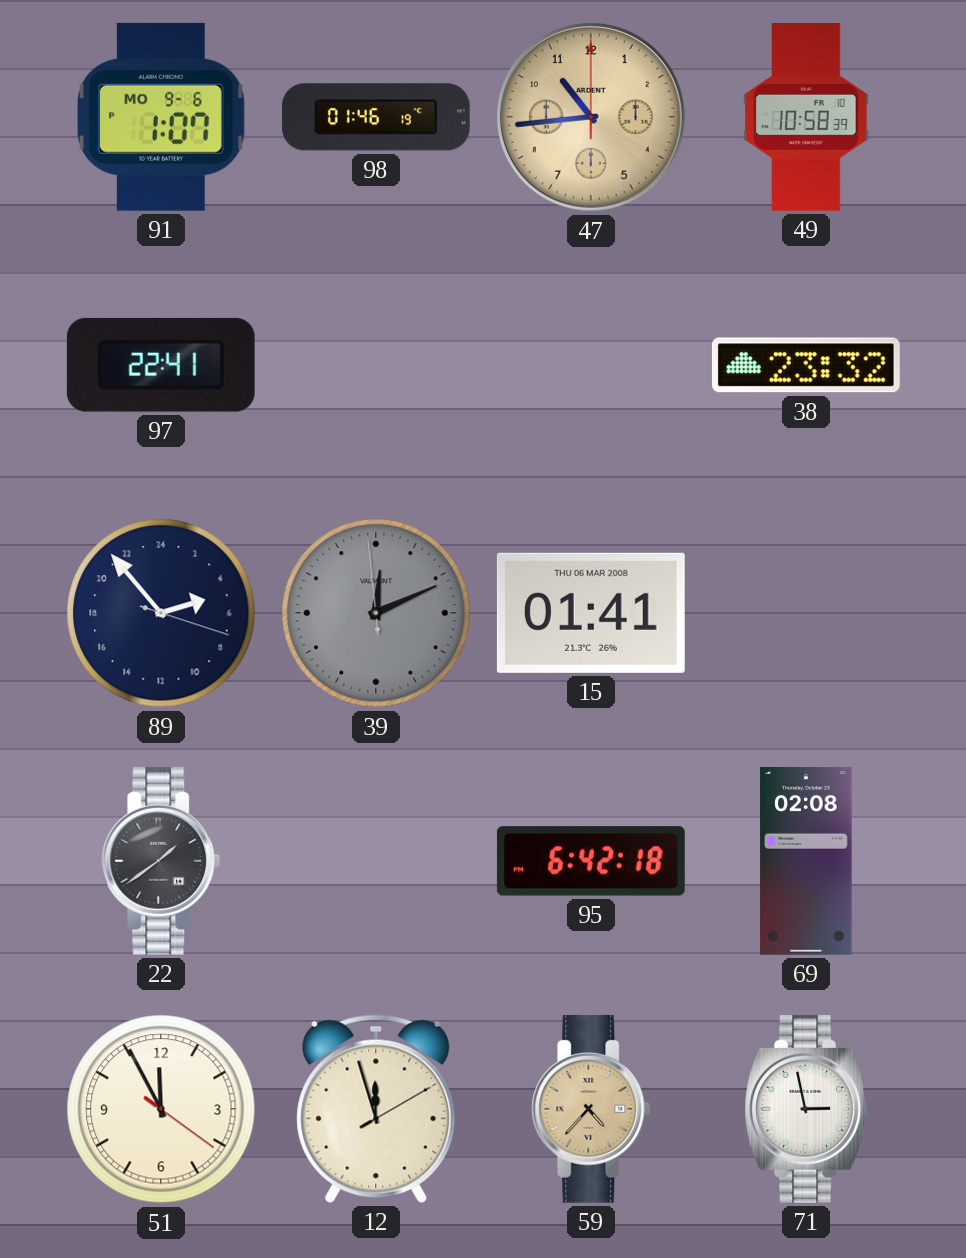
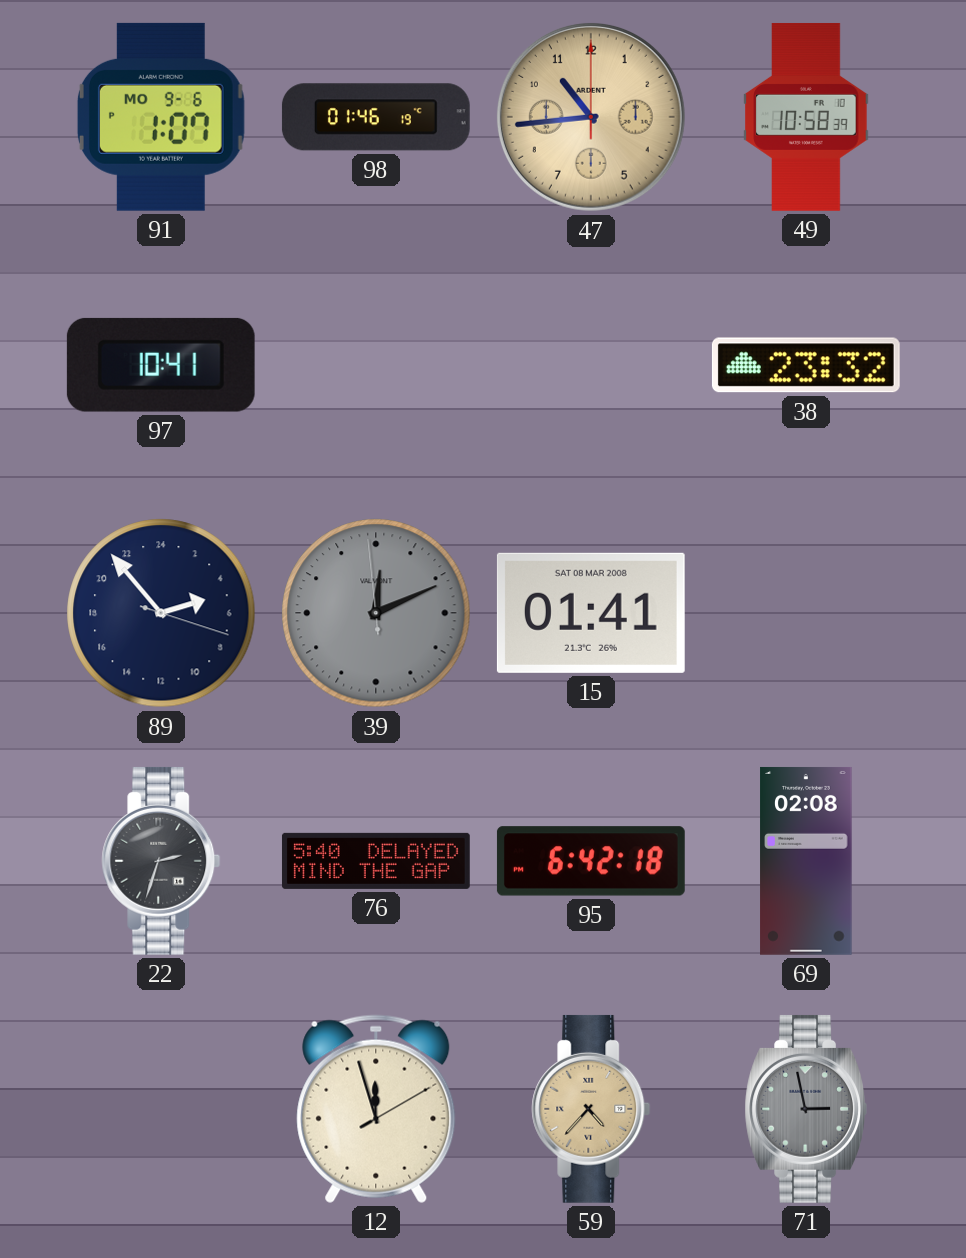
97: 22:41 -> 10:41
15 date: THU 06 MAR 2008 -> SAT 08 MAR 2008
22: 1:39 -> 2:33
76: none -> 5:40
51: 11:55 -> none
71 dial: white -> grey
